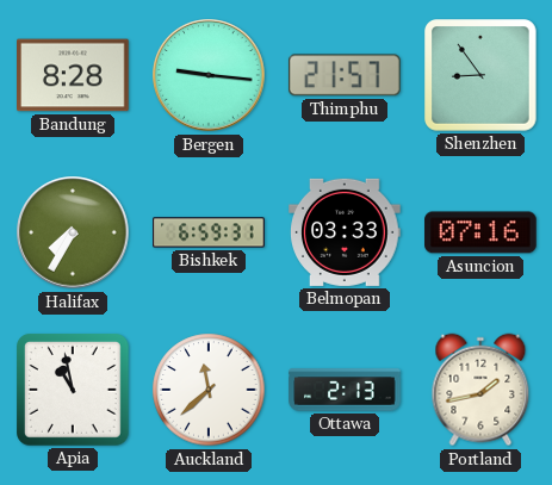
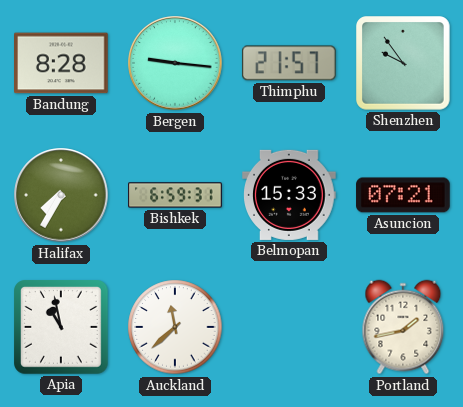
Shenzhen: 8:54 -> 9:54
Belmopan: 03:33 -> 15:33
Asuncion: 07:16 -> 07:21
Ottawa: 2:13 -> none
